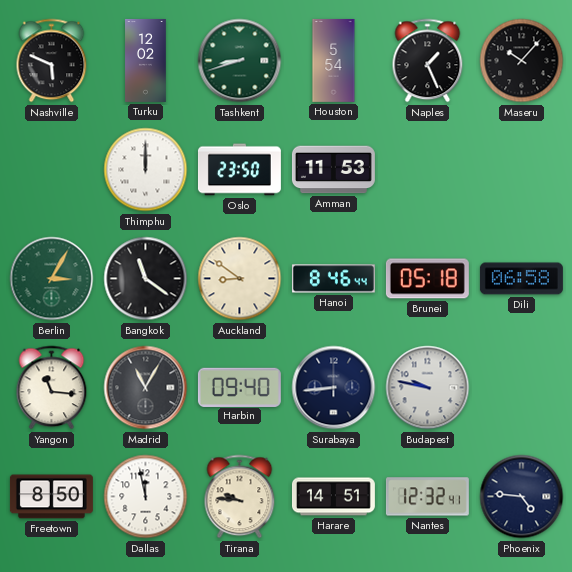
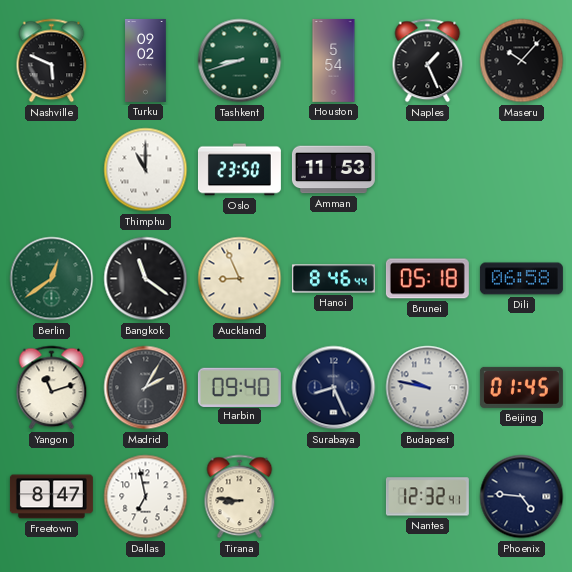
Turku: 12:02 -> 09:02
Thimphu: 12:00 -> 11:00
Berlin: 3:05 -> 12:39
Auckland: 8:51 -> 8:56
Yangon: 11:16 -> 11:12
Madrid: 11:05 -> 2:05
Surabaya: 8:44 -> 8:26
Beijing: none -> 01:45
Freetown: 8:50 -> 8:47
Dallas: 11:58 -> 6:58
Tirana: 9:46 -> 8:46
Harare: 14:51 -> none
